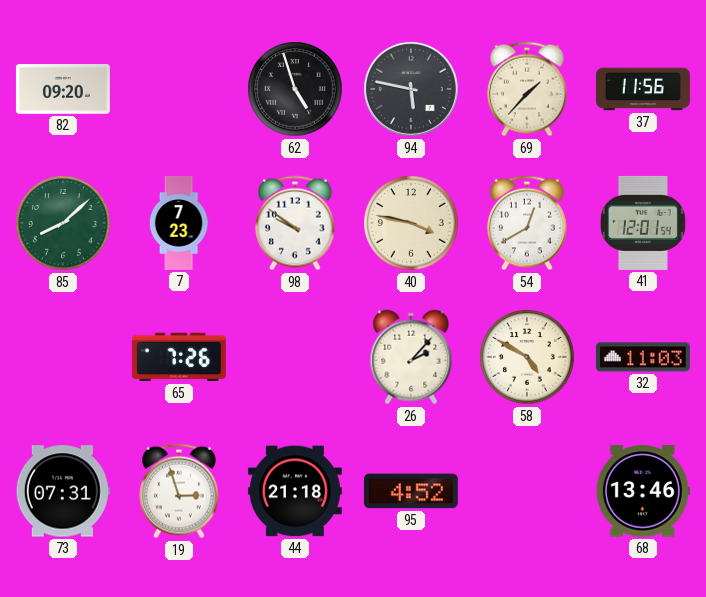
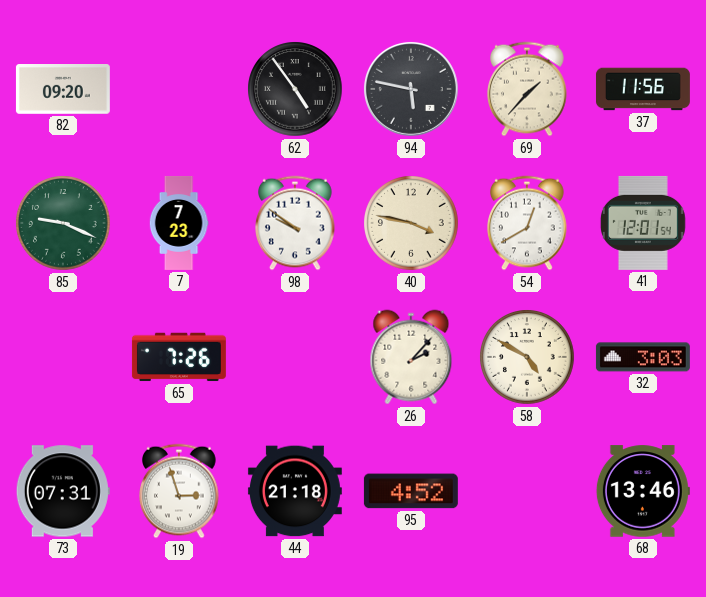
62: 4:57 -> 4:54
85: 8:08 -> 9:19
32: 11:03 -> 3:03
